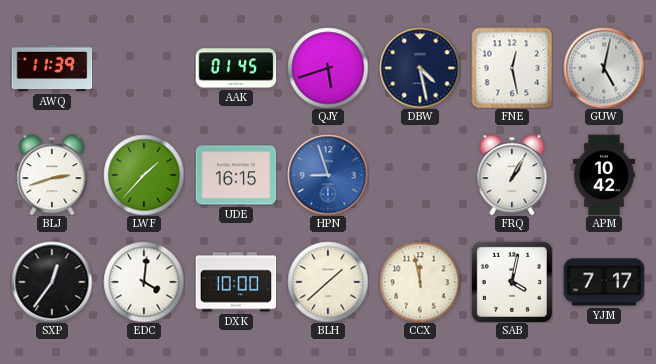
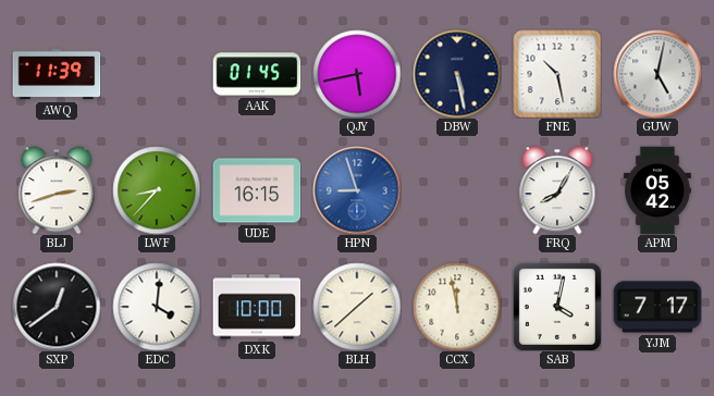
QJY: 5:42 -> 5:43
DBW: 4:28 -> 5:28
FNE: 12:28 -> 10:28
LWF: 1:37 -> 8:37
FRQ: 1:05 -> 8:05
APM: 10:42 -> 05:42
SXP: 12:36 -> 12:39
